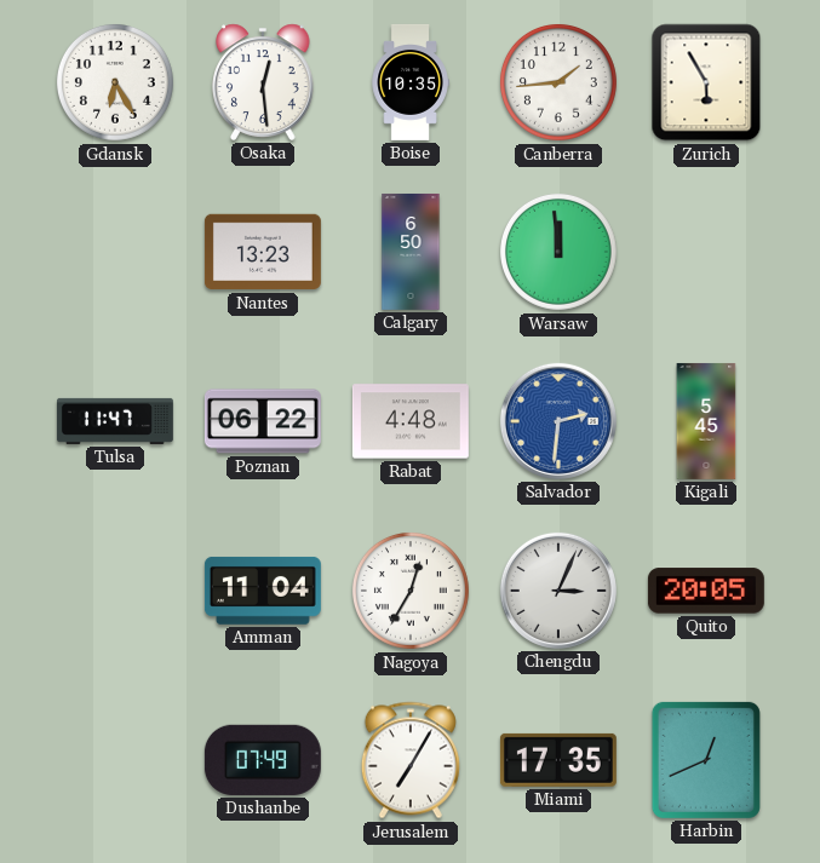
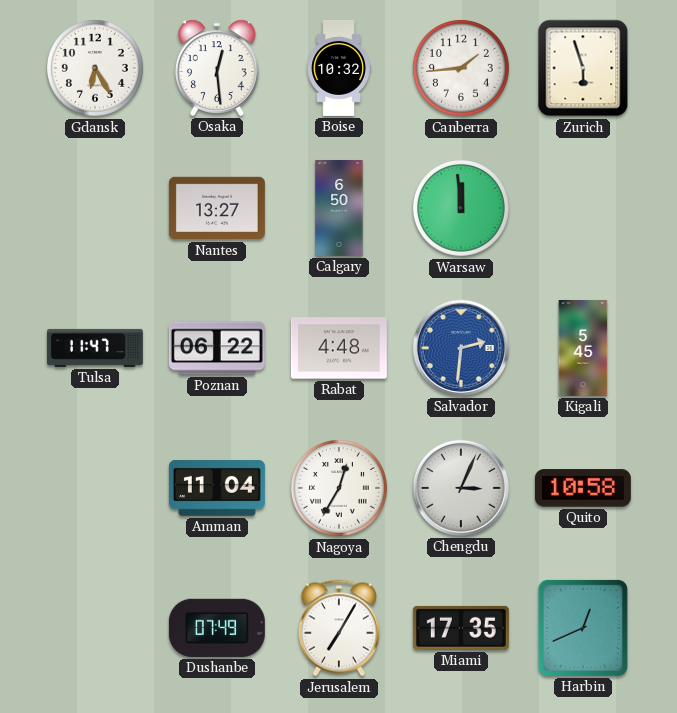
Boise: 10:35 -> 10:32
Zurich: 5:55 -> 5:57
Nantes: 13:23 -> 13:27
Quito: 20:05 -> 10:58
